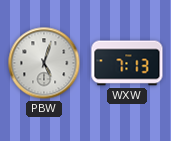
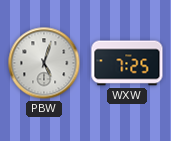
WXW: 7:13 -> 7:25
